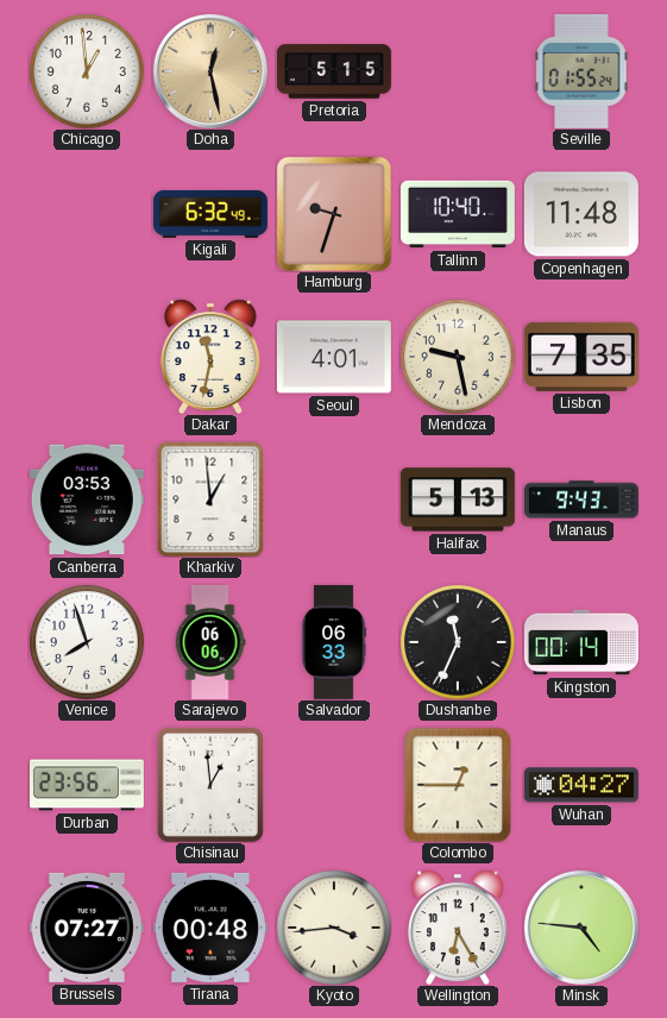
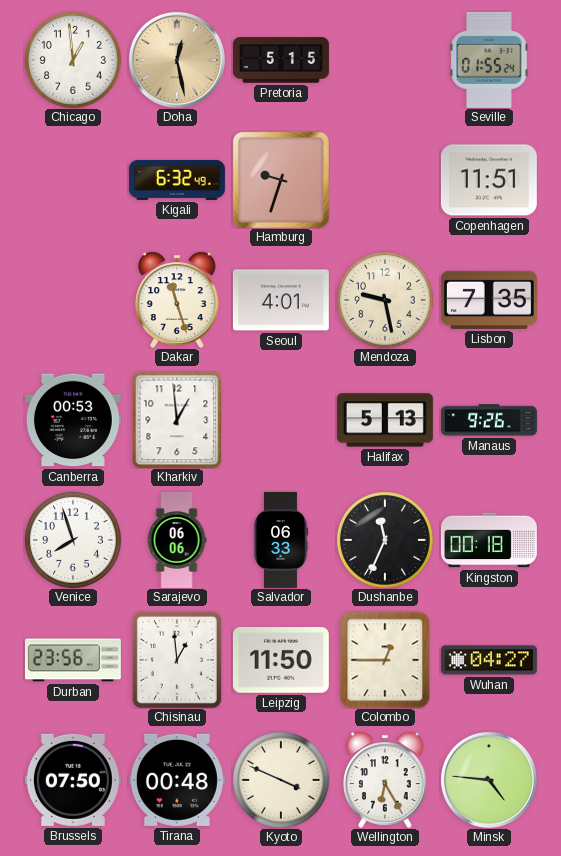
Tallinn: 10:40 -> none
Copenhagen: 11:48 -> 11:51
Dakar: 11:32 -> 11:27
Canberra: 03:53 -> 00:53
Manaus: 9:43 -> 9:26
Kingston: 00:14 -> 00:18
Leipzig: none -> 11:50
Brussels: 07:27 -> 07:50
Kyoto: 3:44 -> 3:49
